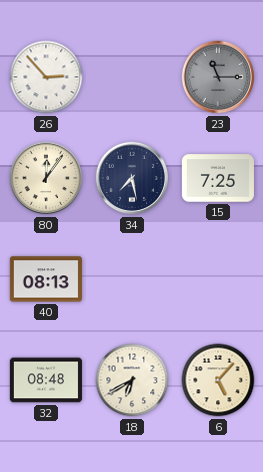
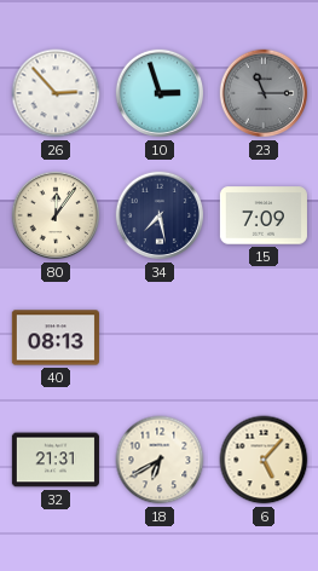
10: none -> 2:57
15: 7:25 -> 7:09
32: 08:48 -> 21:31
